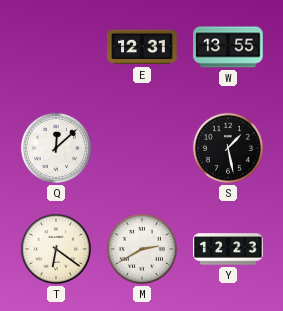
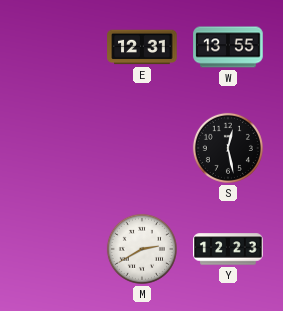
Q: 12:08 -> none
S: 1:28 -> 12:28
T: 6:21 -> none
